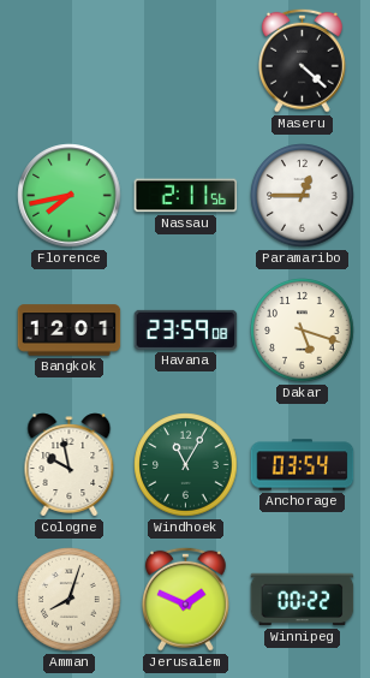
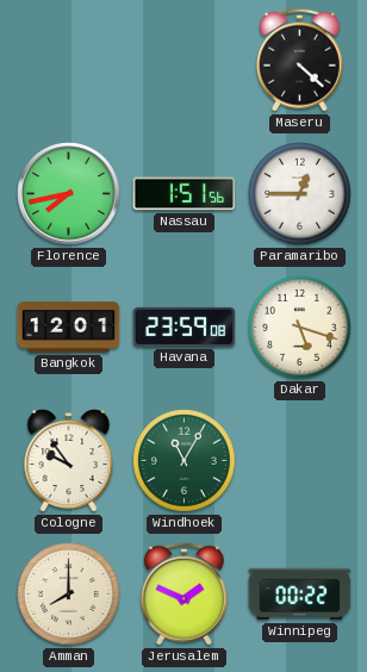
Nassau: 2:11 -> 1:51
Cologne: 9:58 -> 9:54
Anchorage: 03:54 -> none
Amman: 8:03 -> 8:00
